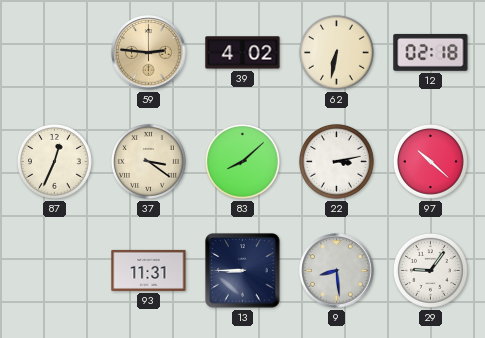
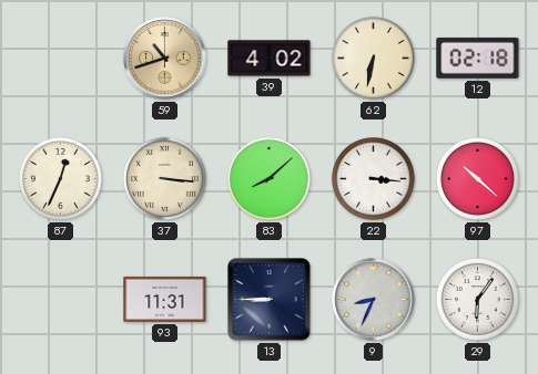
59: 2:46 -> 10:42
37: 3:21 -> 3:16
22: 3:13 -> 3:16
9: 8:29 -> 8:34
29: 9:06 -> 6:06
